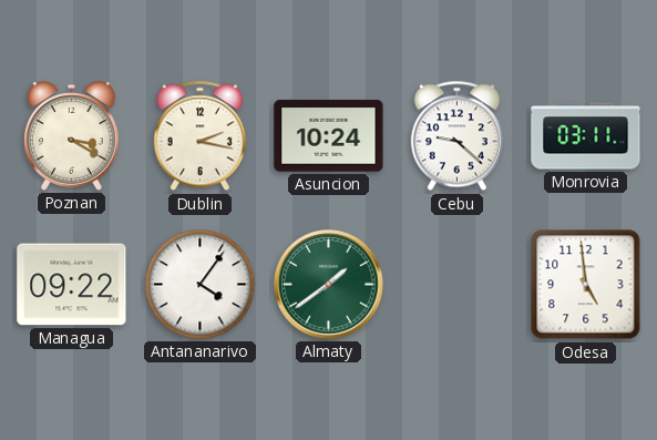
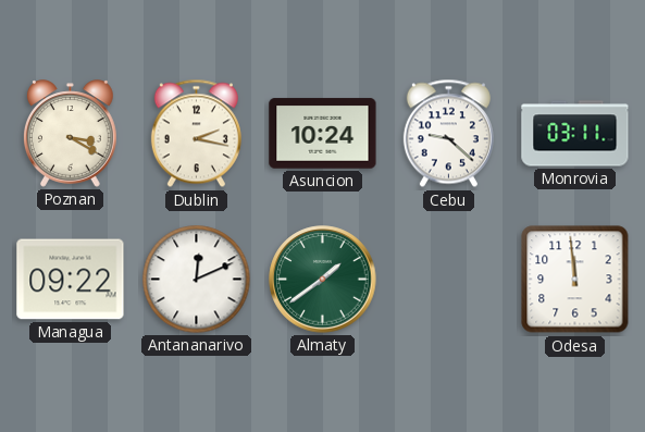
Antananarivo: 4:06 -> 12:11
Odesa: 4:59 -> 11:59
